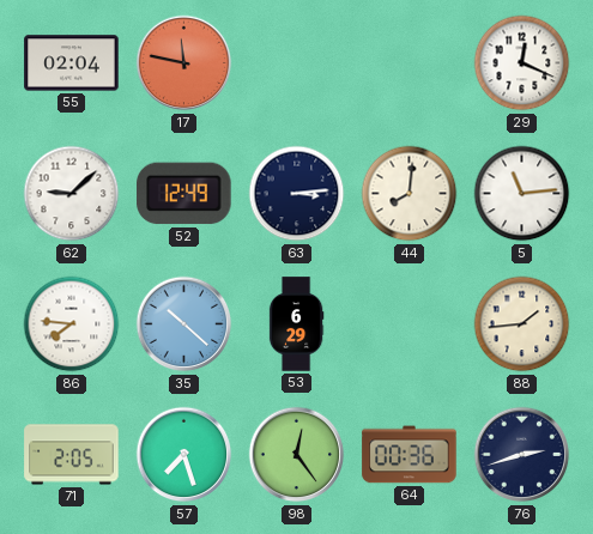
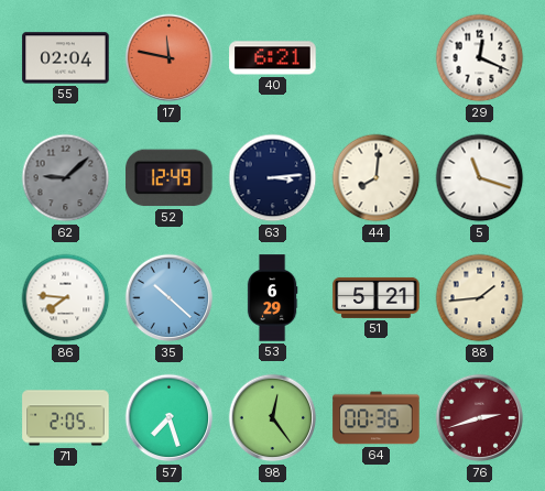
40: none -> 6:21
62 dial: white -> grey
5: 11:14 -> 11:18
51: none -> 5:21
76 dial: navy -> burgundy
